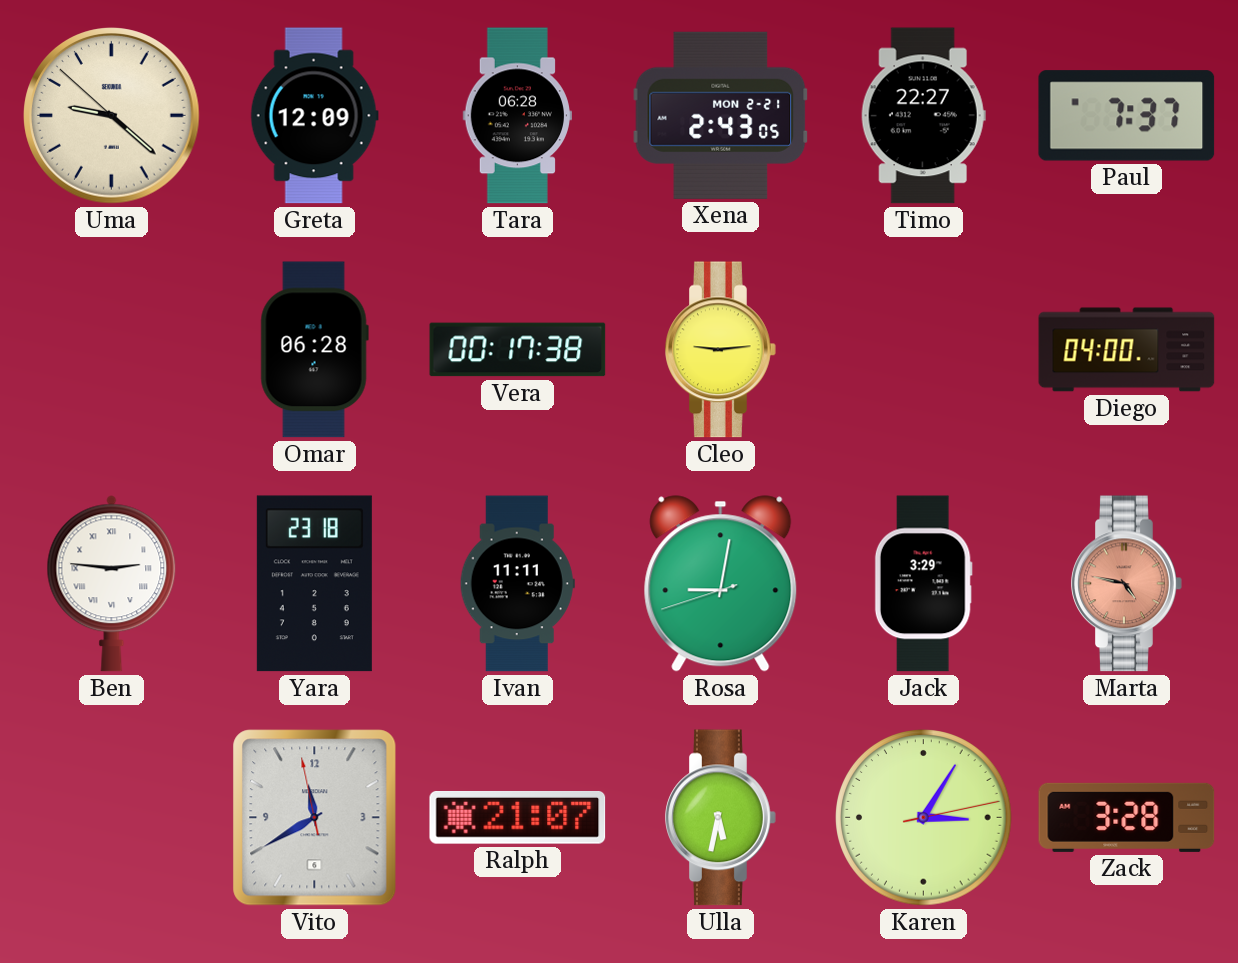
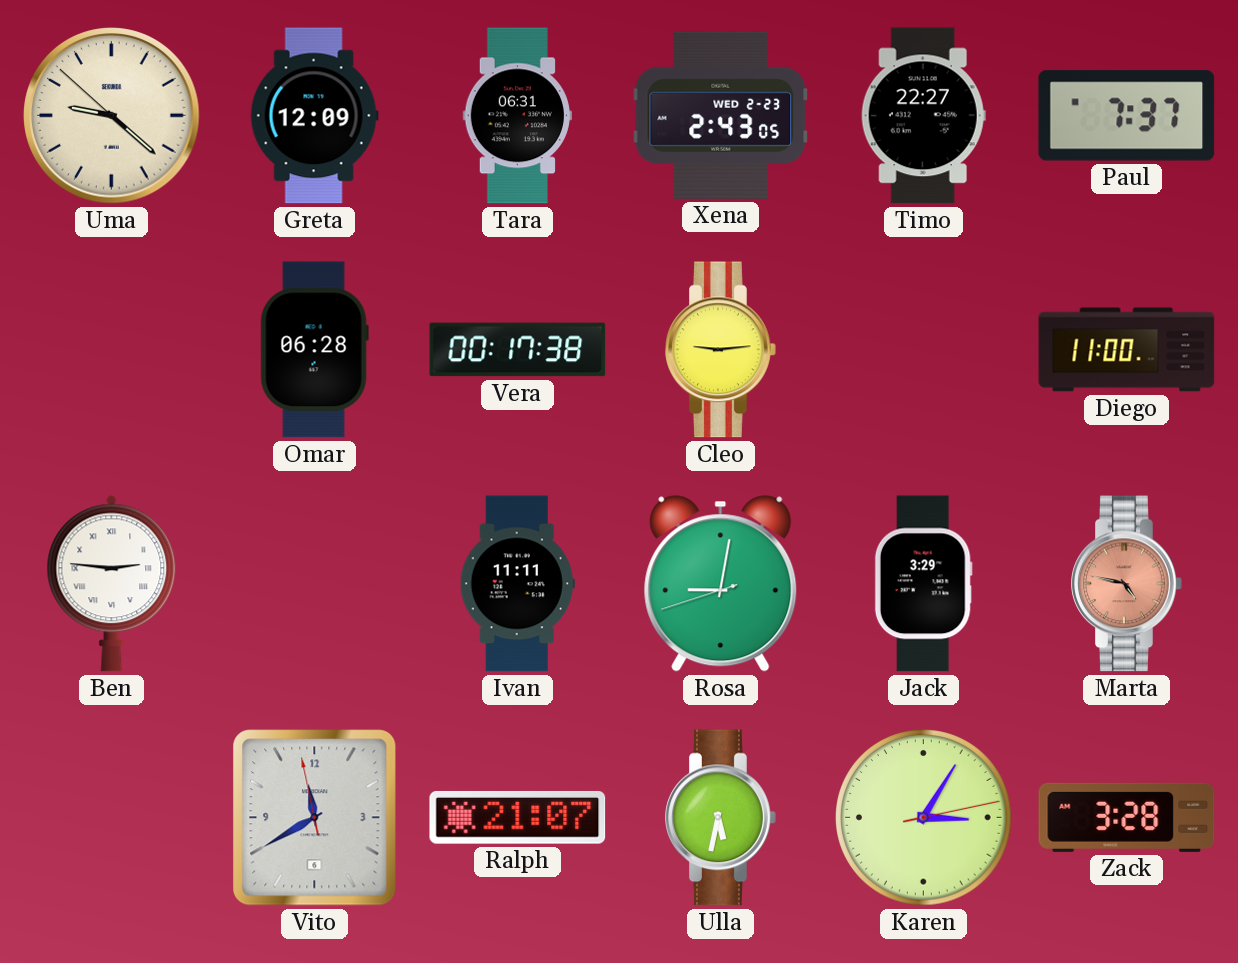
Tara: 06:28 -> 06:31
Xena date: MON 2-21 -> WED 2-23
Diego: 04:00 -> 11:00
Yara: 23:18 -> none
